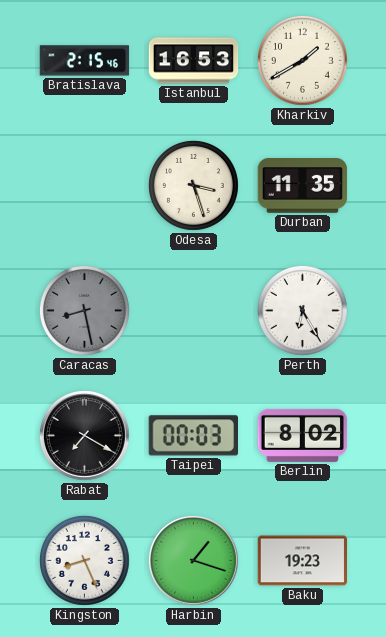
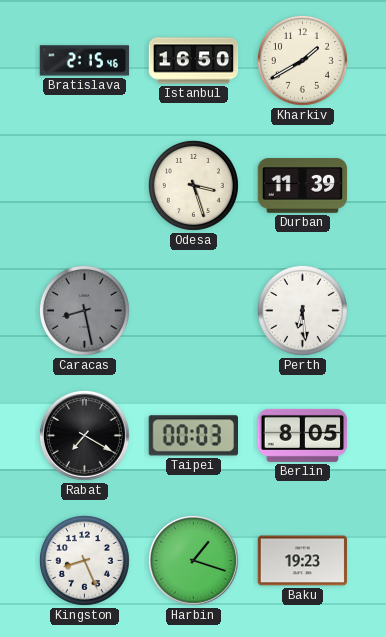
Istanbul: 16:53 -> 16:50
Durban: 11:35 -> 11:39
Perth: 6:25 -> 6:29
Berlin: 8:02 -> 8:05
